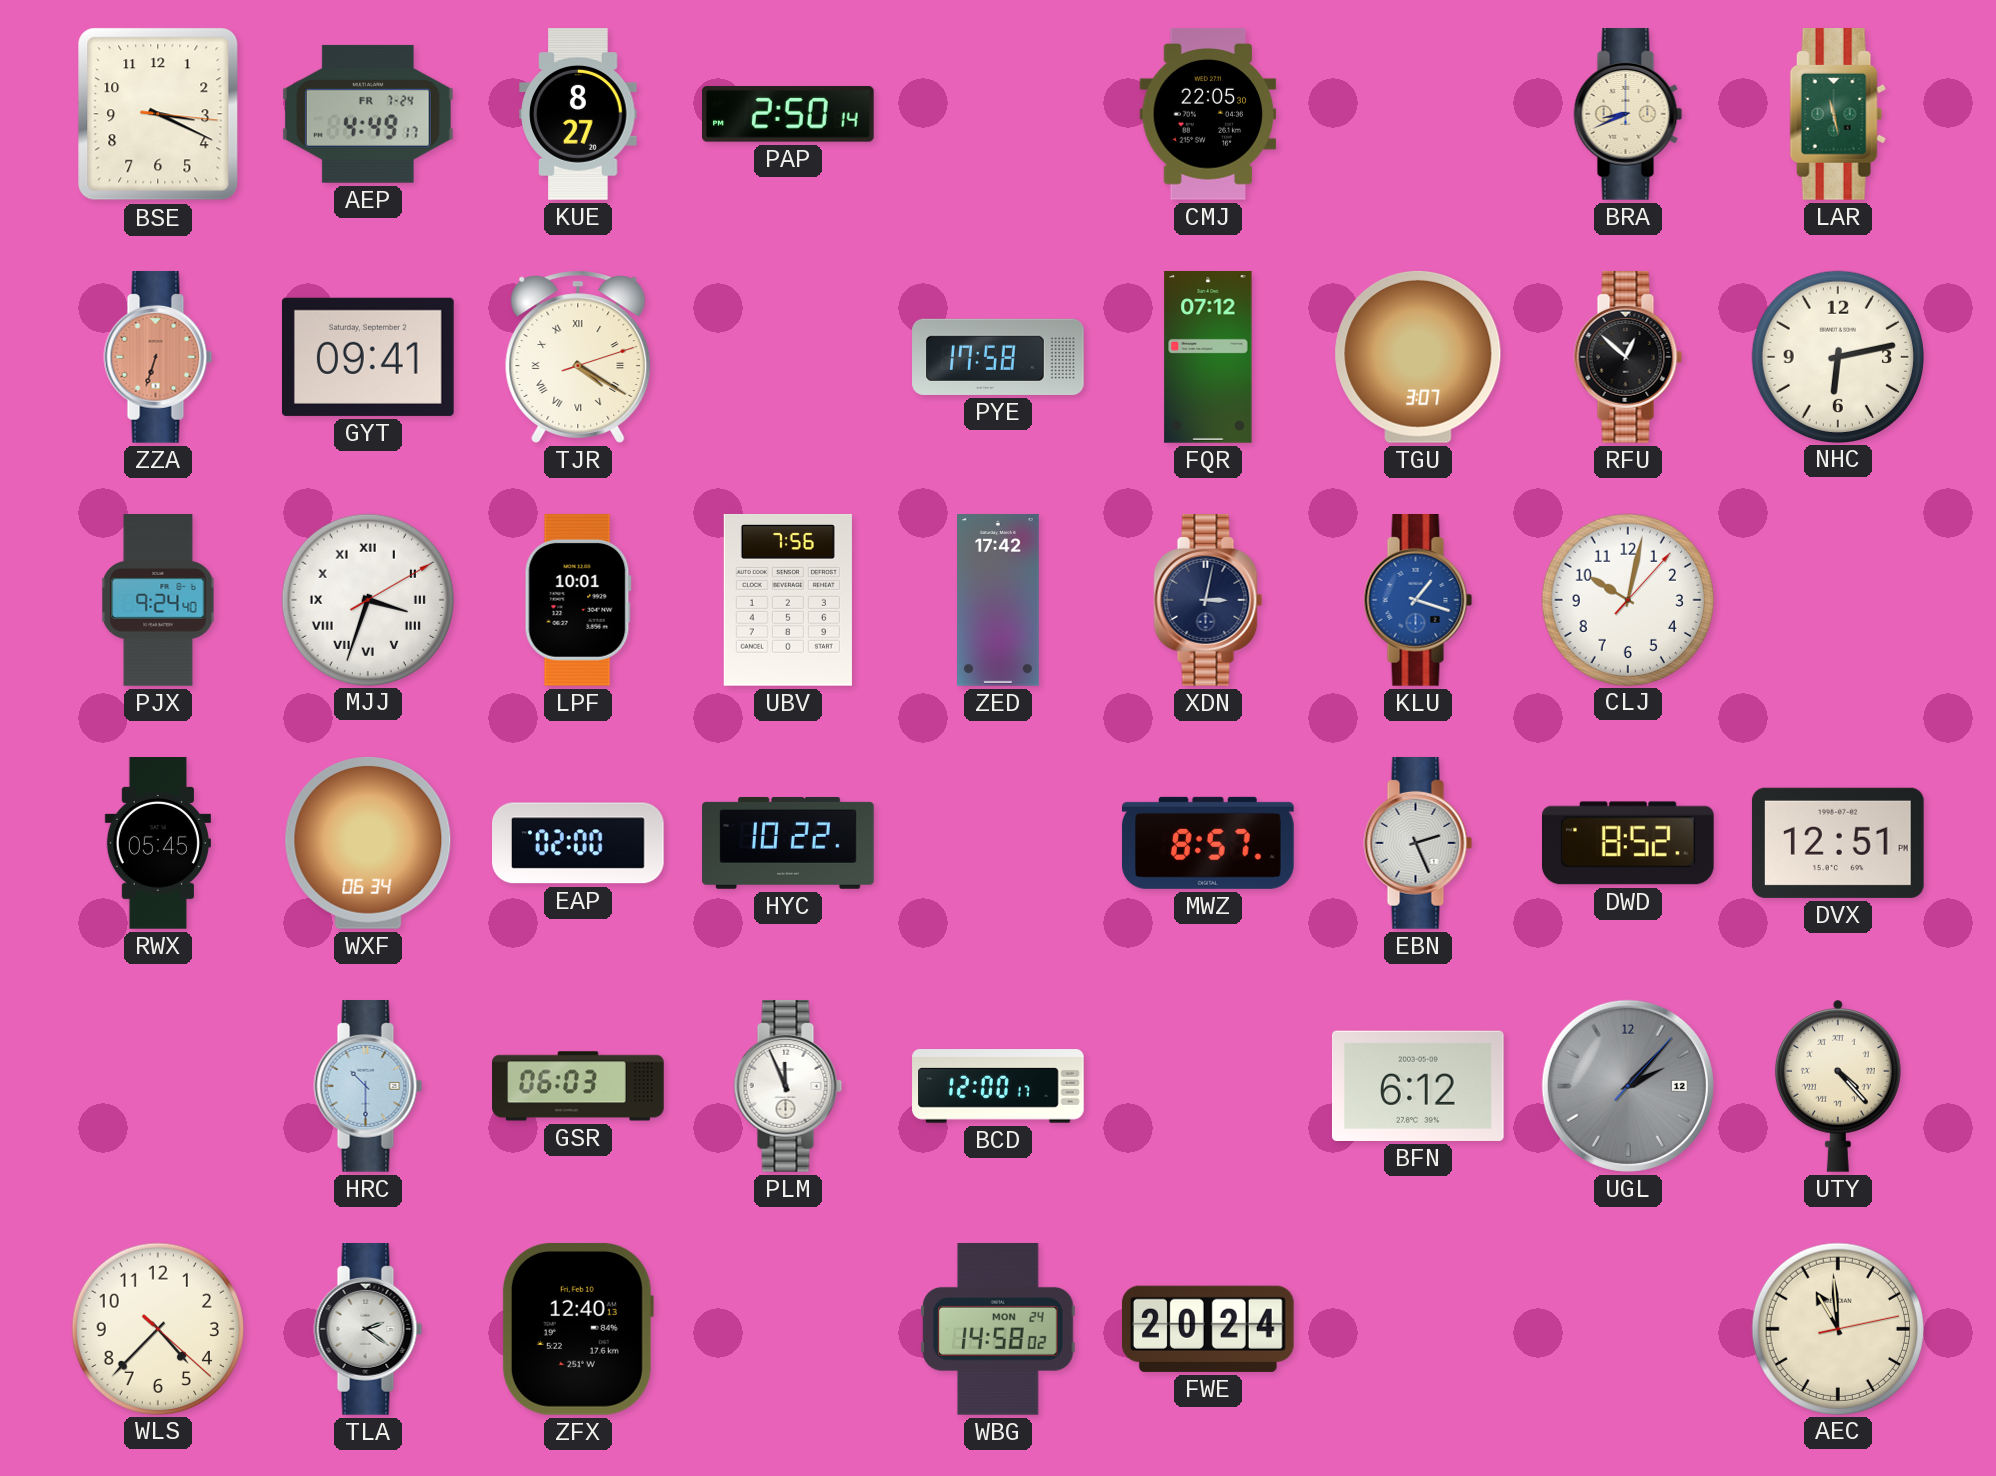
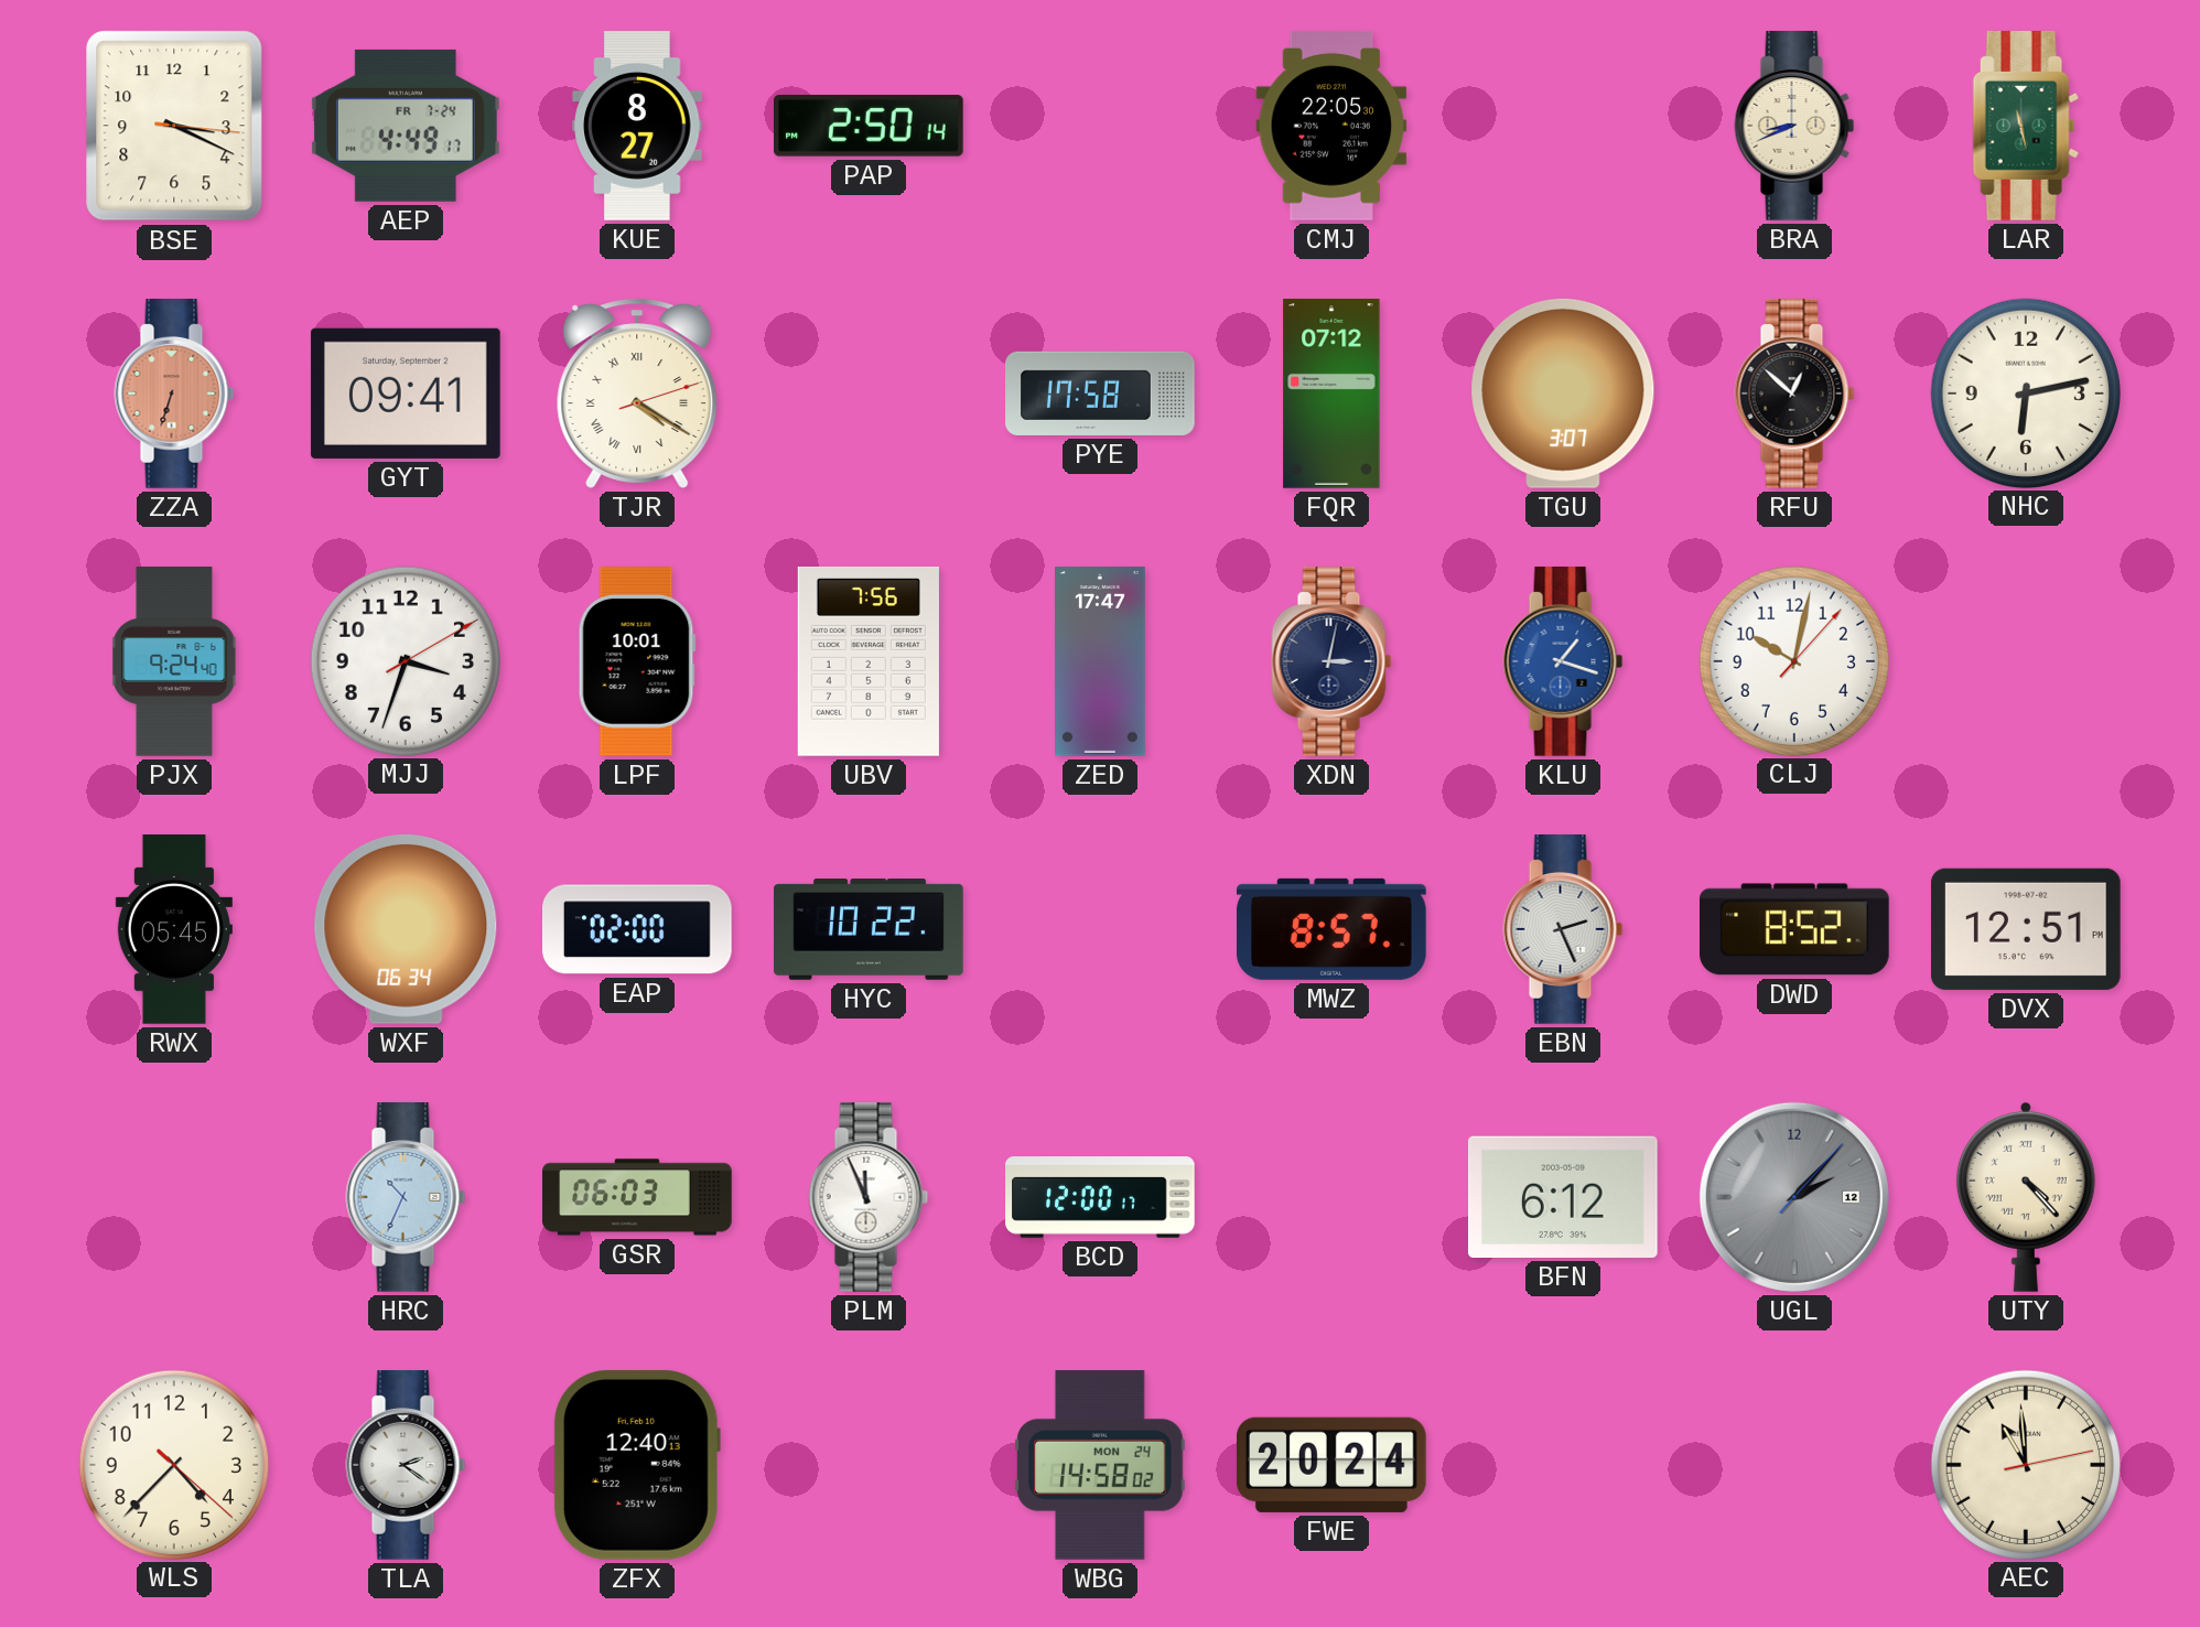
MJJ numerals: Roman -> Arabic
ZED: 17:42 -> 17:47
HRC: 10:30 -> 10:34
